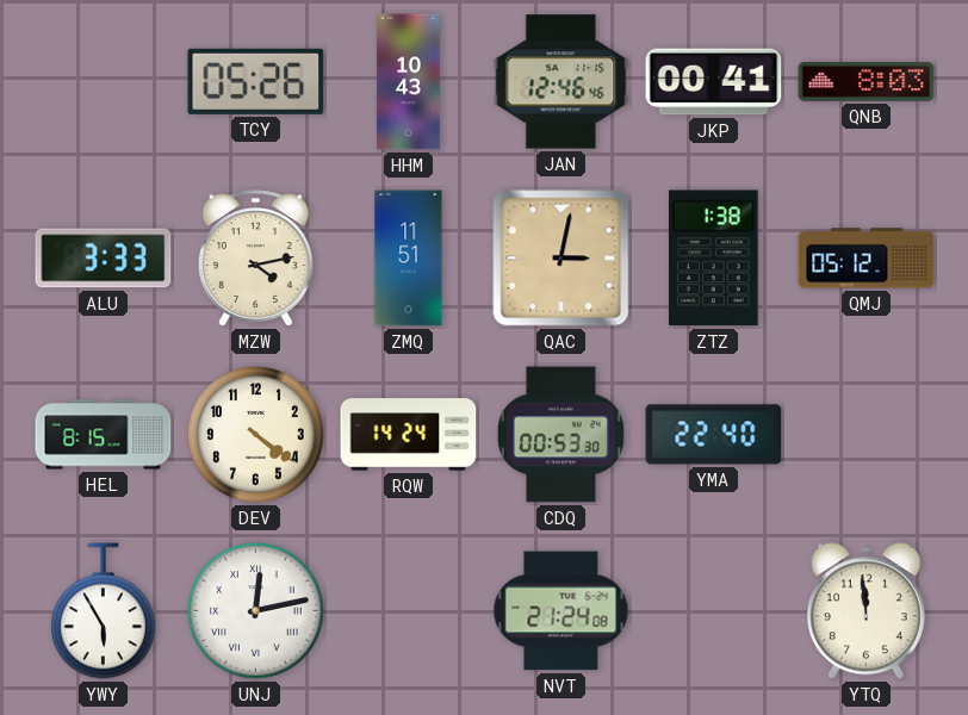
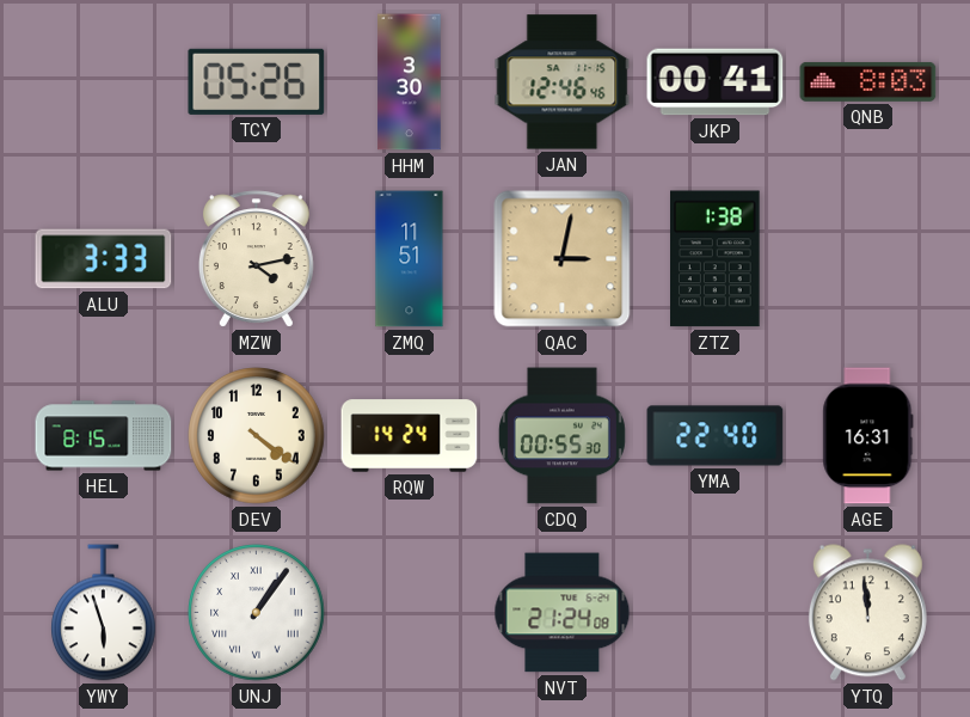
HHM: 10:43 -> 3:30
QMJ: 05:12 -> none
CDQ: 00:53 -> 00:55
AGE: none -> 16:31
YWY: 5:55 -> 5:57
UNJ: 12:13 -> 1:06
